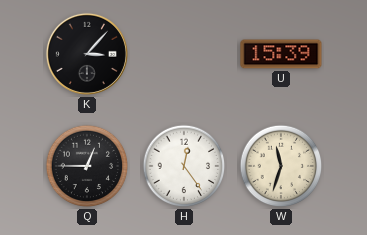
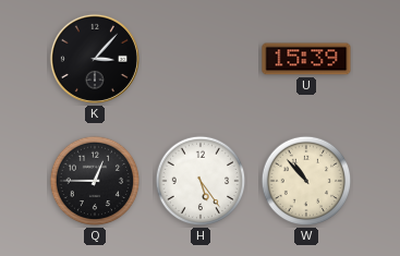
H: 12:24 -> 5:24
W: 11:33 -> 10:53
